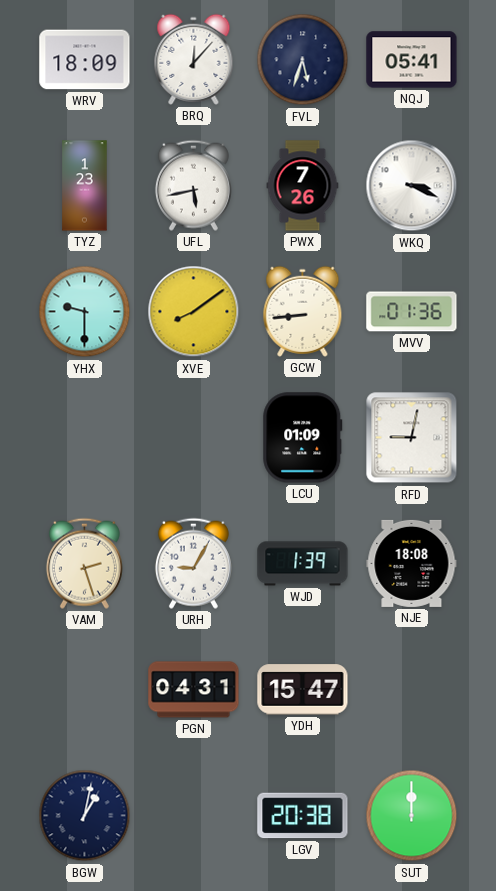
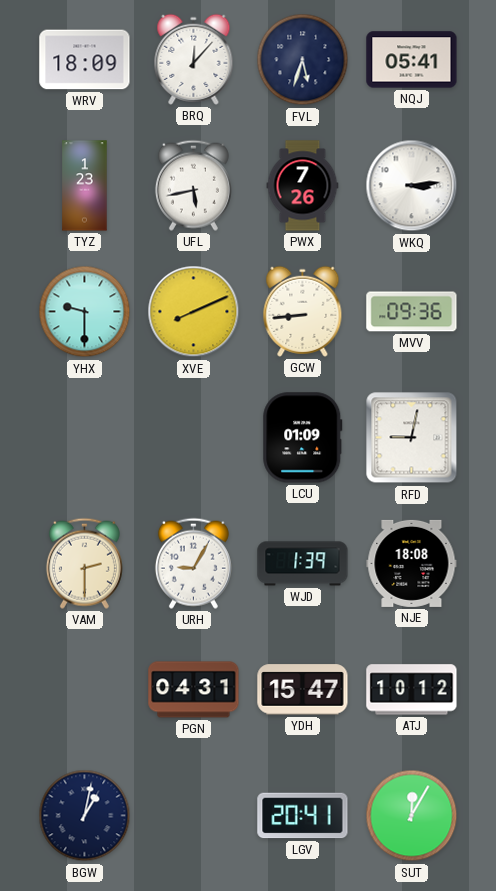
WKQ: 3:19 -> 3:14
XVE: 8:09 -> 8:11
MVV: 01:36 -> 09:36
VAM: 2:27 -> 2:30
ATJ: none -> 10:12
LGV: 20:38 -> 20:41
SUT: 12:00 -> 12:05
